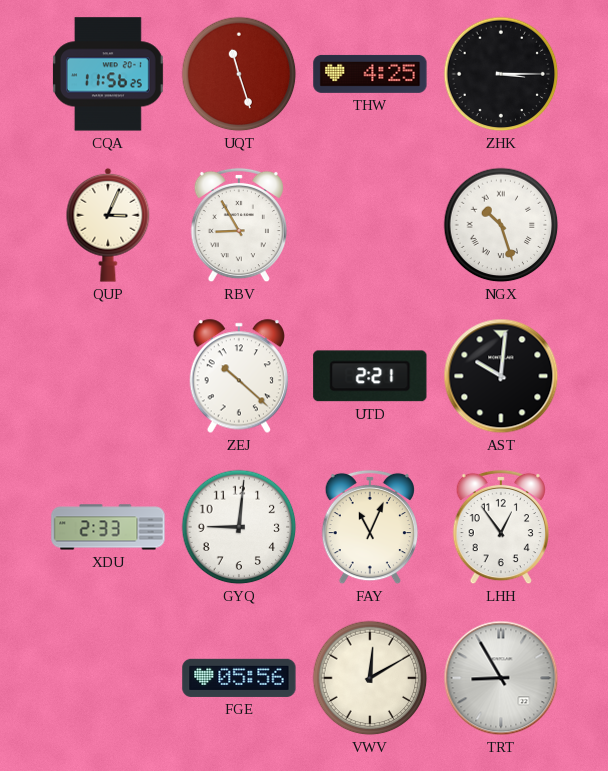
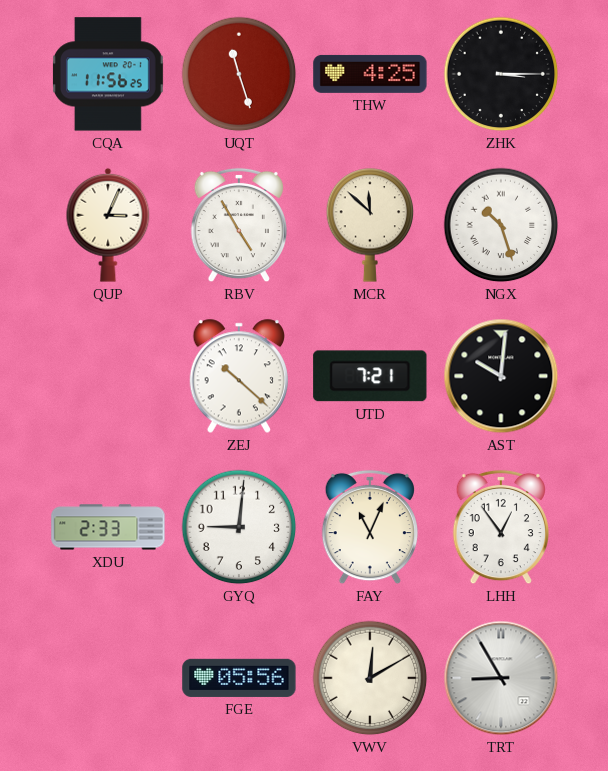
RBV: 8:55 -> 4:55
MCR: none -> 11:52
UTD: 2:21 -> 7:21
